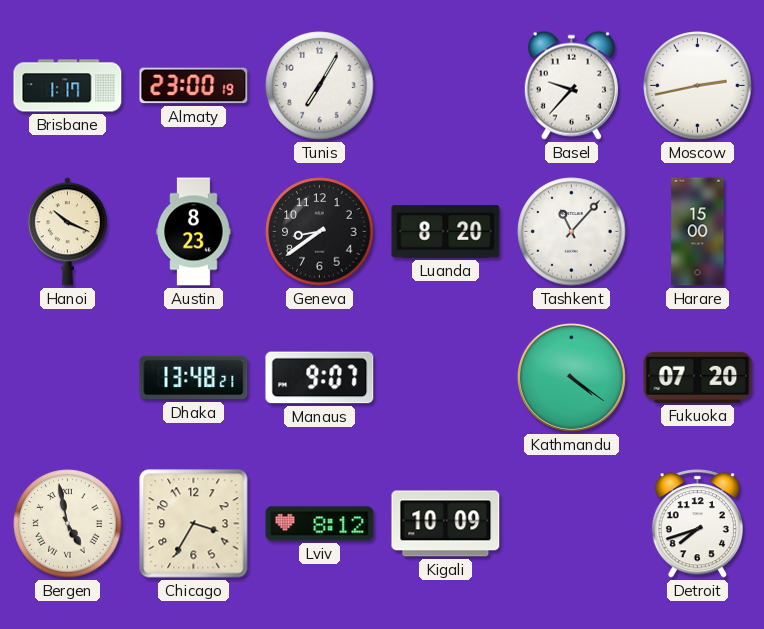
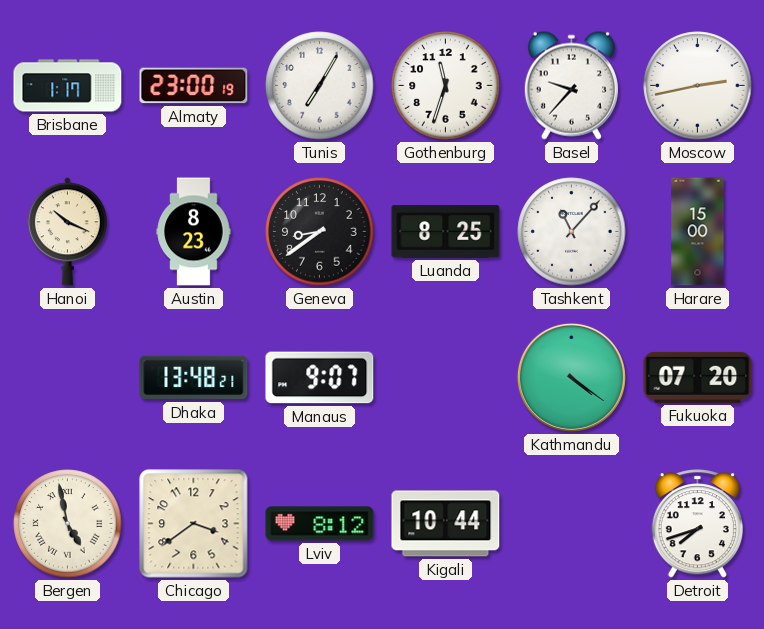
Gothenburg: none -> 11:33
Luanda: 8:20 -> 8:25
Chicago: 3:35 -> 3:39
Kigali: 10:09 -> 10:44
